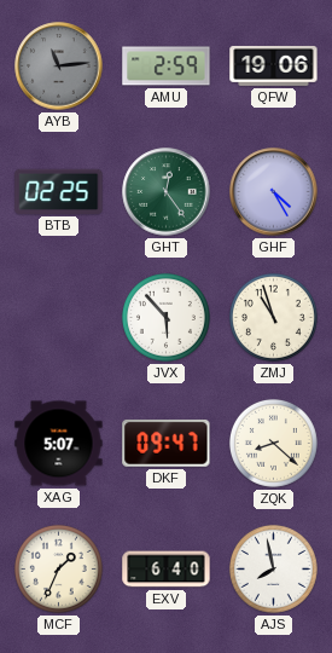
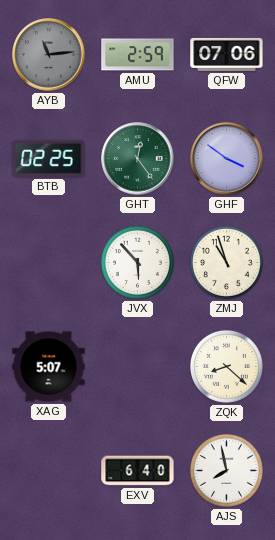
QFW: 19:06 -> 07:06
GHF: 4:25 -> 3:51
DKF: 09:47 -> none
MCF: 1:34 -> none
